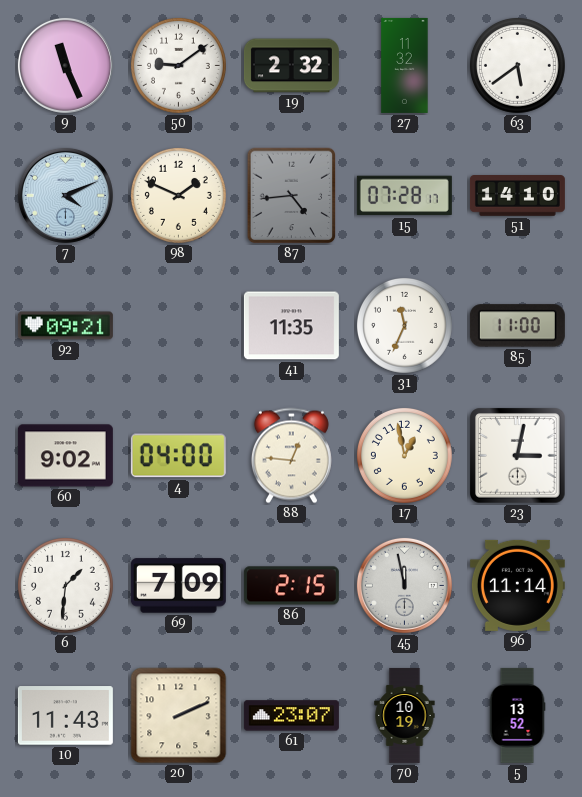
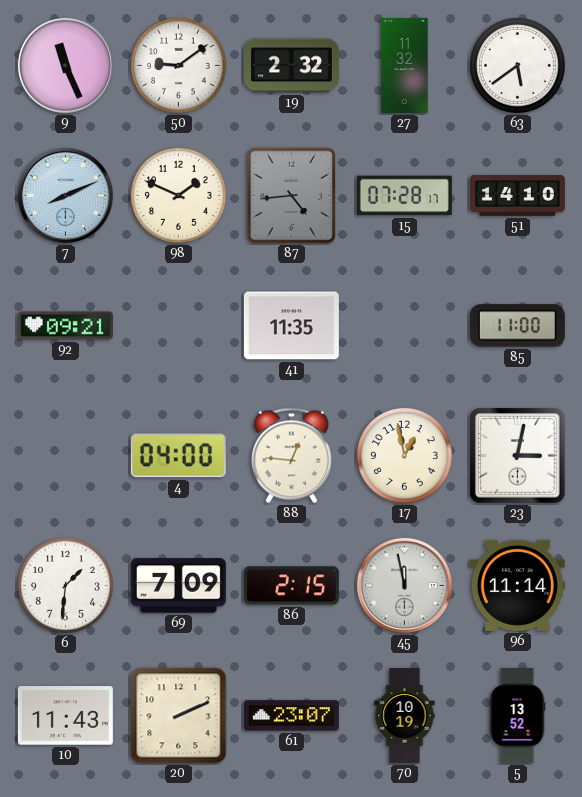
7: 4:11 -> 8:11
31: 11:34 -> none
60: 9:02 -> none
